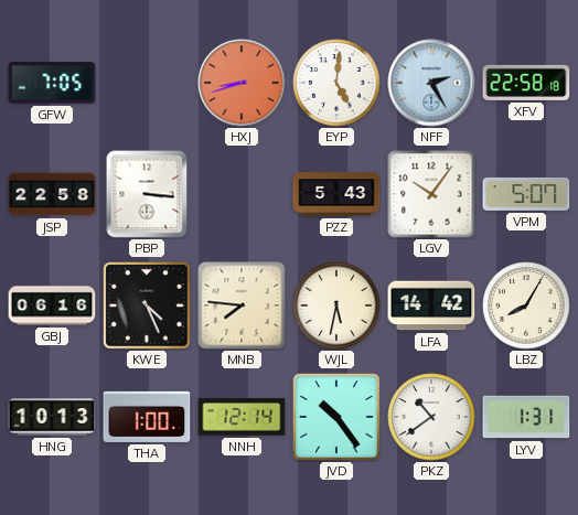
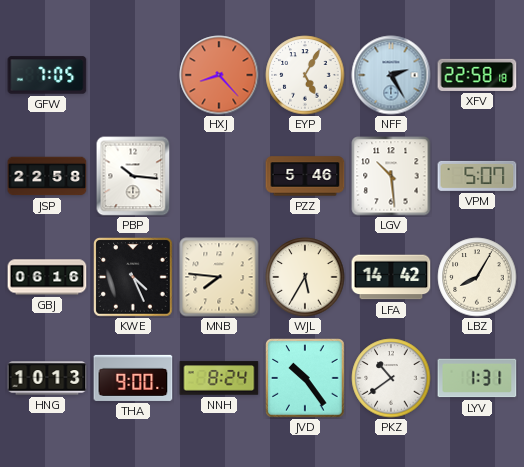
HXJ: 8:42 -> 8:23
EYP: 5:01 -> 5:05
PBP: 3:16 -> 10:16
PZZ: 5:43 -> 5:46
LGV: 10:06 -> 10:29
WJL: 5:32 -> 5:35
THA: 1:00 -> 9:00
NNH: 12:14 -> 8:24
